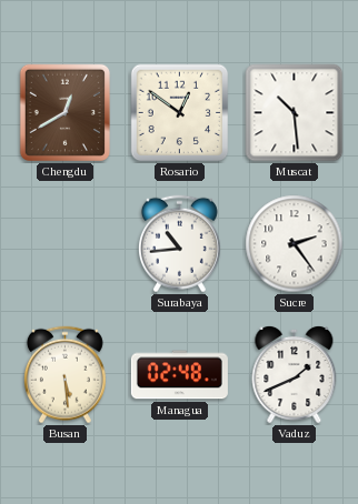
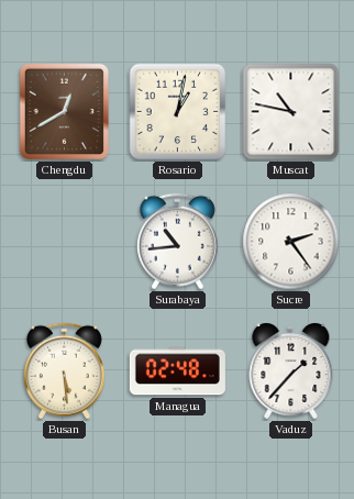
Rosario: 12:51 -> 1:02
Muscat: 10:29 -> 10:47
Vaduz: 1:41 -> 1:37
